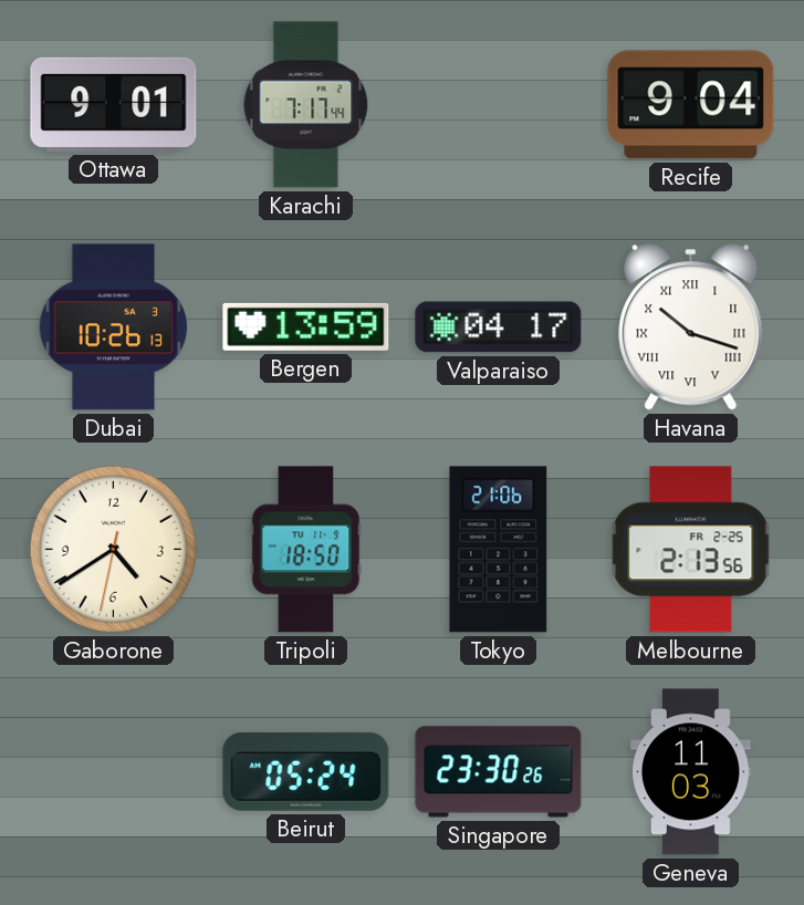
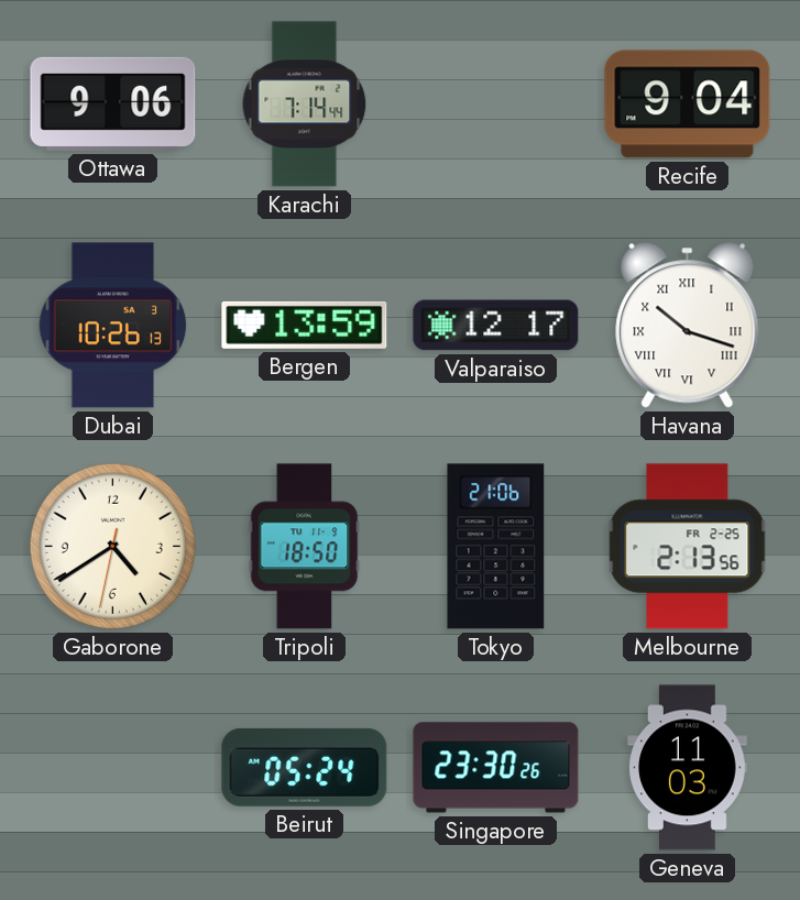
Ottawa: 9:01 -> 9:06
Karachi: 7:17 -> 7:14
Valparaiso: 04:17 -> 12:17
